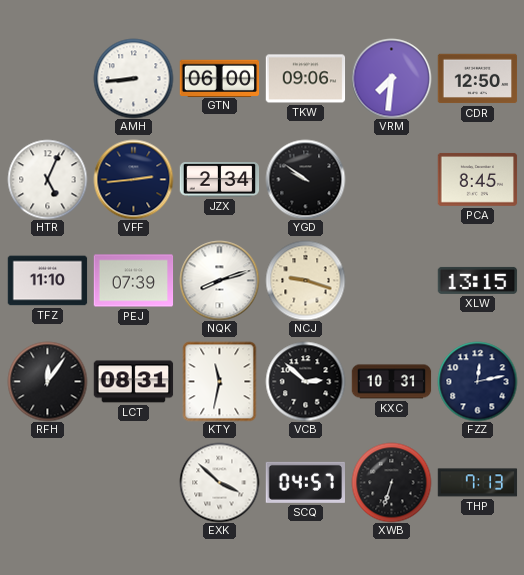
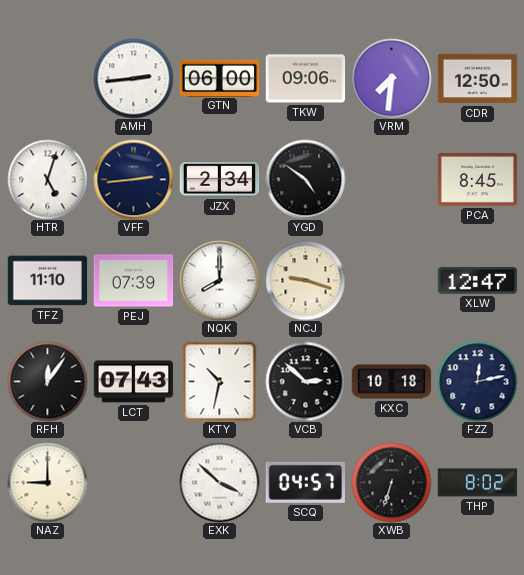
AMH: 8:44 -> 2:44
HTR: 5:04 -> 5:03
YGD: 9:51 -> 4:51
NQK: 8:12 -> 8:00
XLW: 13:15 -> 12:47
LCT: 08:31 -> 07:43
KTY: 11:32 -> 10:32
KXC: 10:31 -> 10:18
NAZ: none -> 9:00
THP: 7:13 -> 8:02
